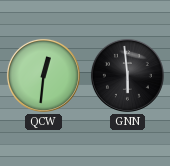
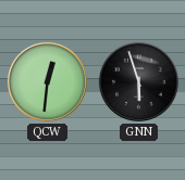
GNN: 5:59 -> 5:57
